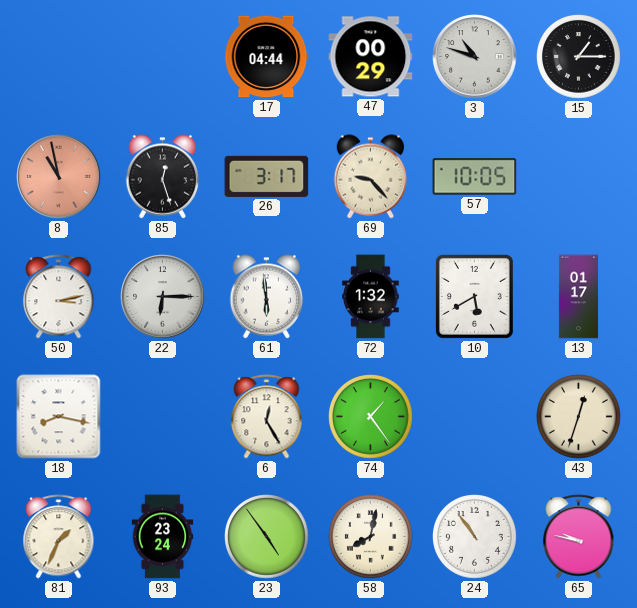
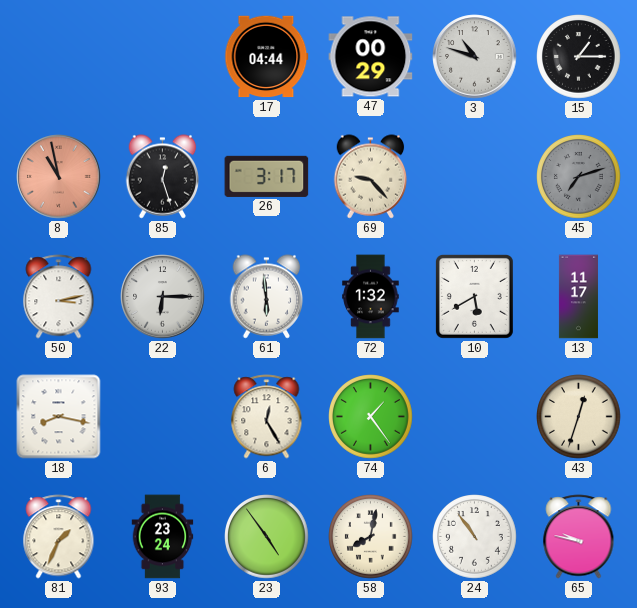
57: 10:05 -> none
45: none -> 7:12
13: 01:17 -> 11:17
